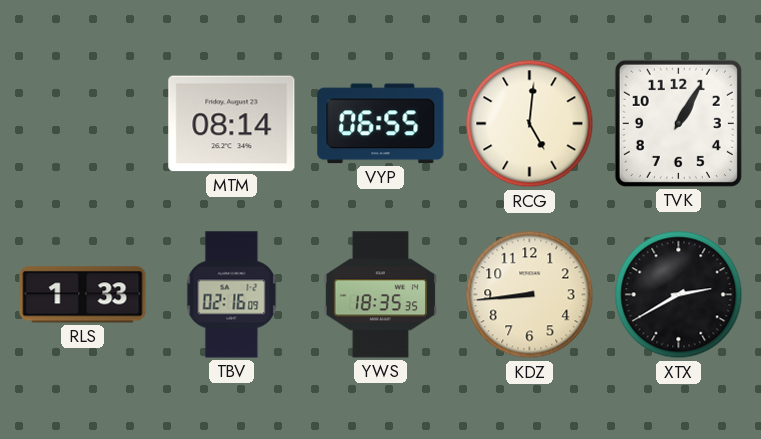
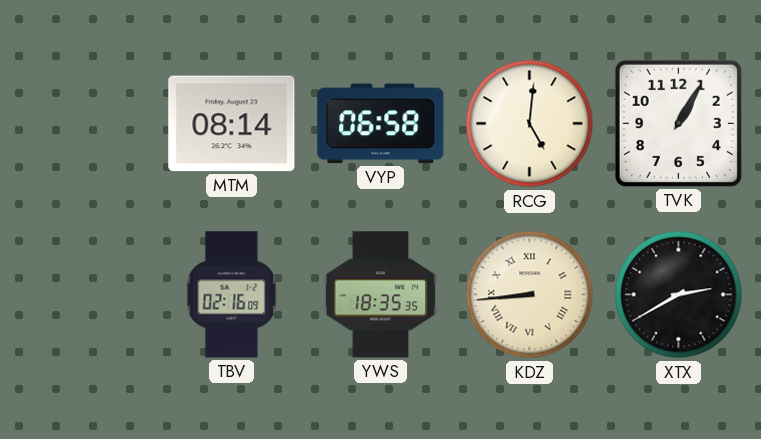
VYP: 06:55 -> 06:58
RLS: 1:33 -> none
KDZ numerals: Arabic -> Roman
